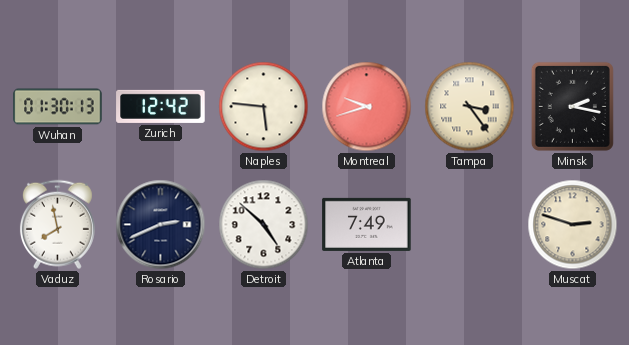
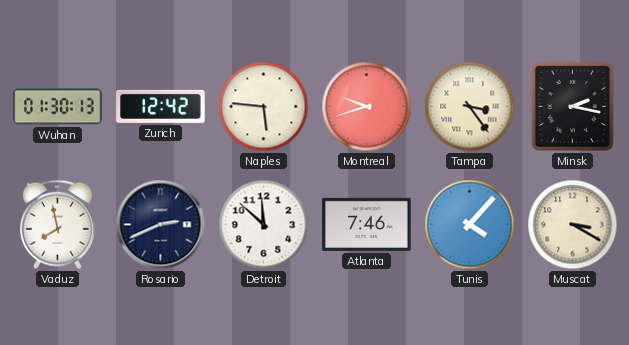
Detroit: 4:52 -> 11:52
Atlanta: 7:49 -> 7:46
Tunis: none -> 4:07
Muscat: 2:48 -> 3:20
